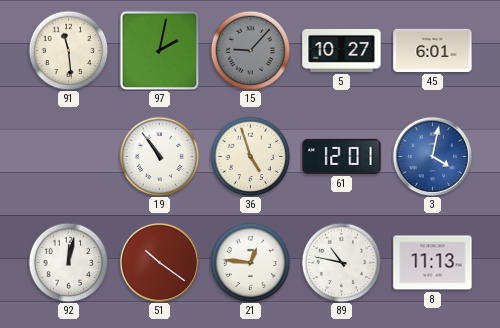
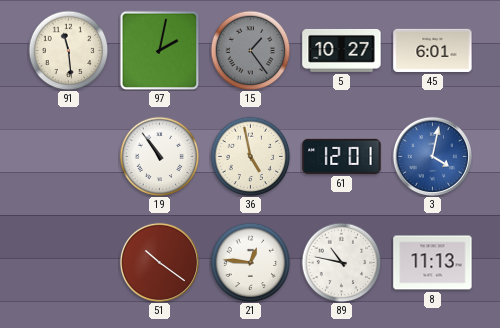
15: 9:07 -> 1:24
36: 4:57 -> 4:58
92: 12:02 -> none
